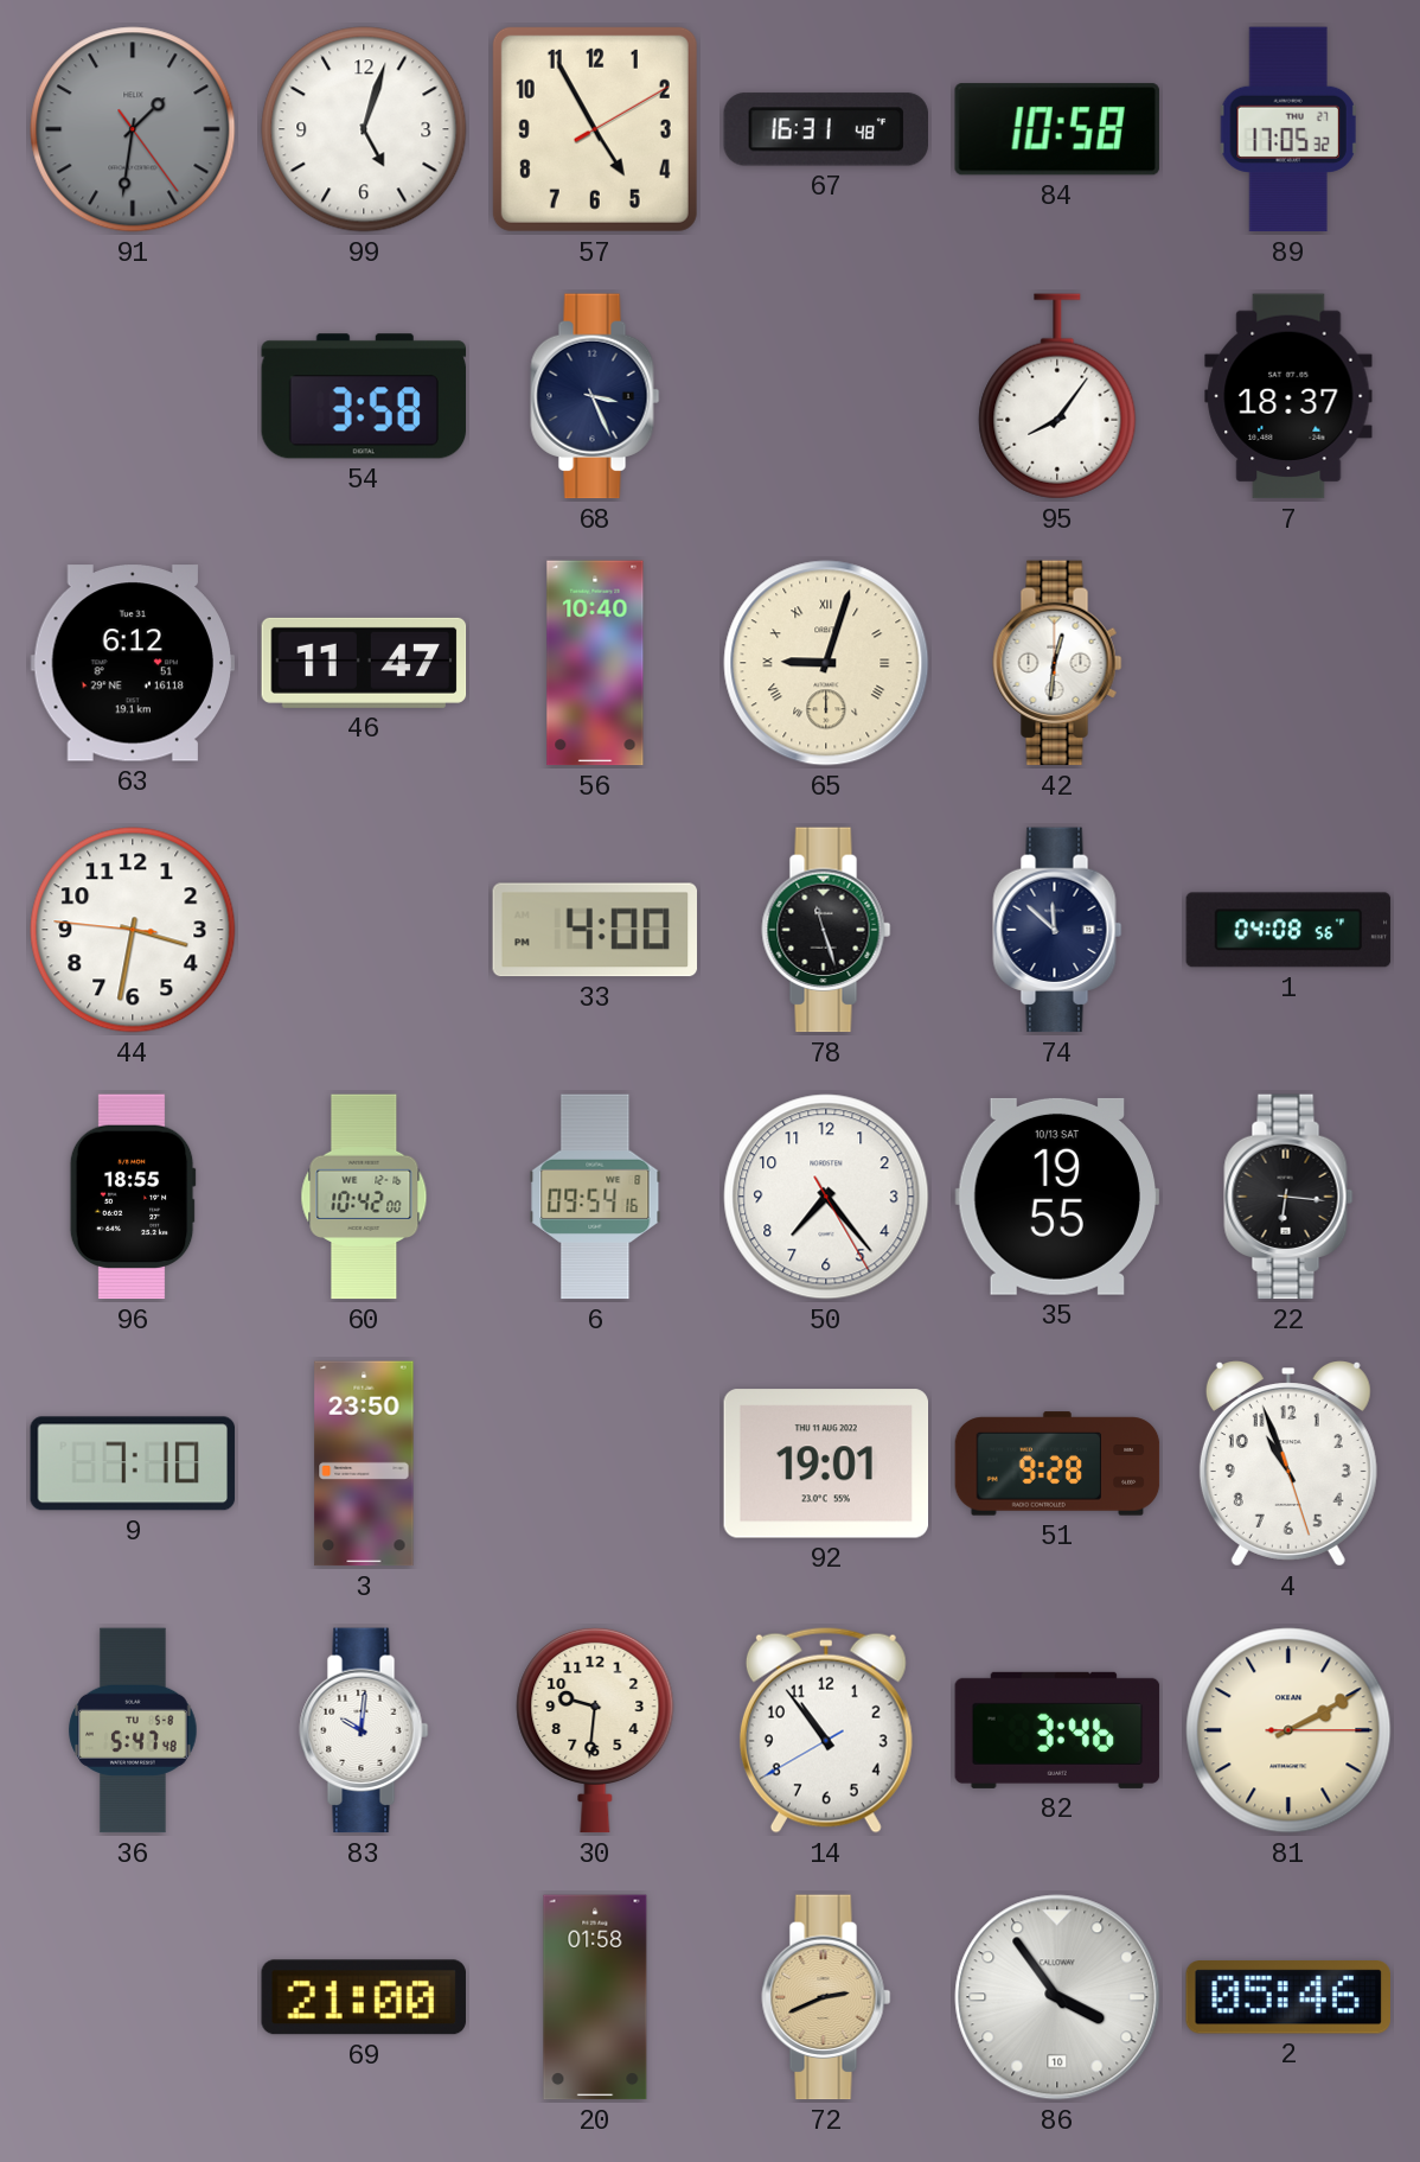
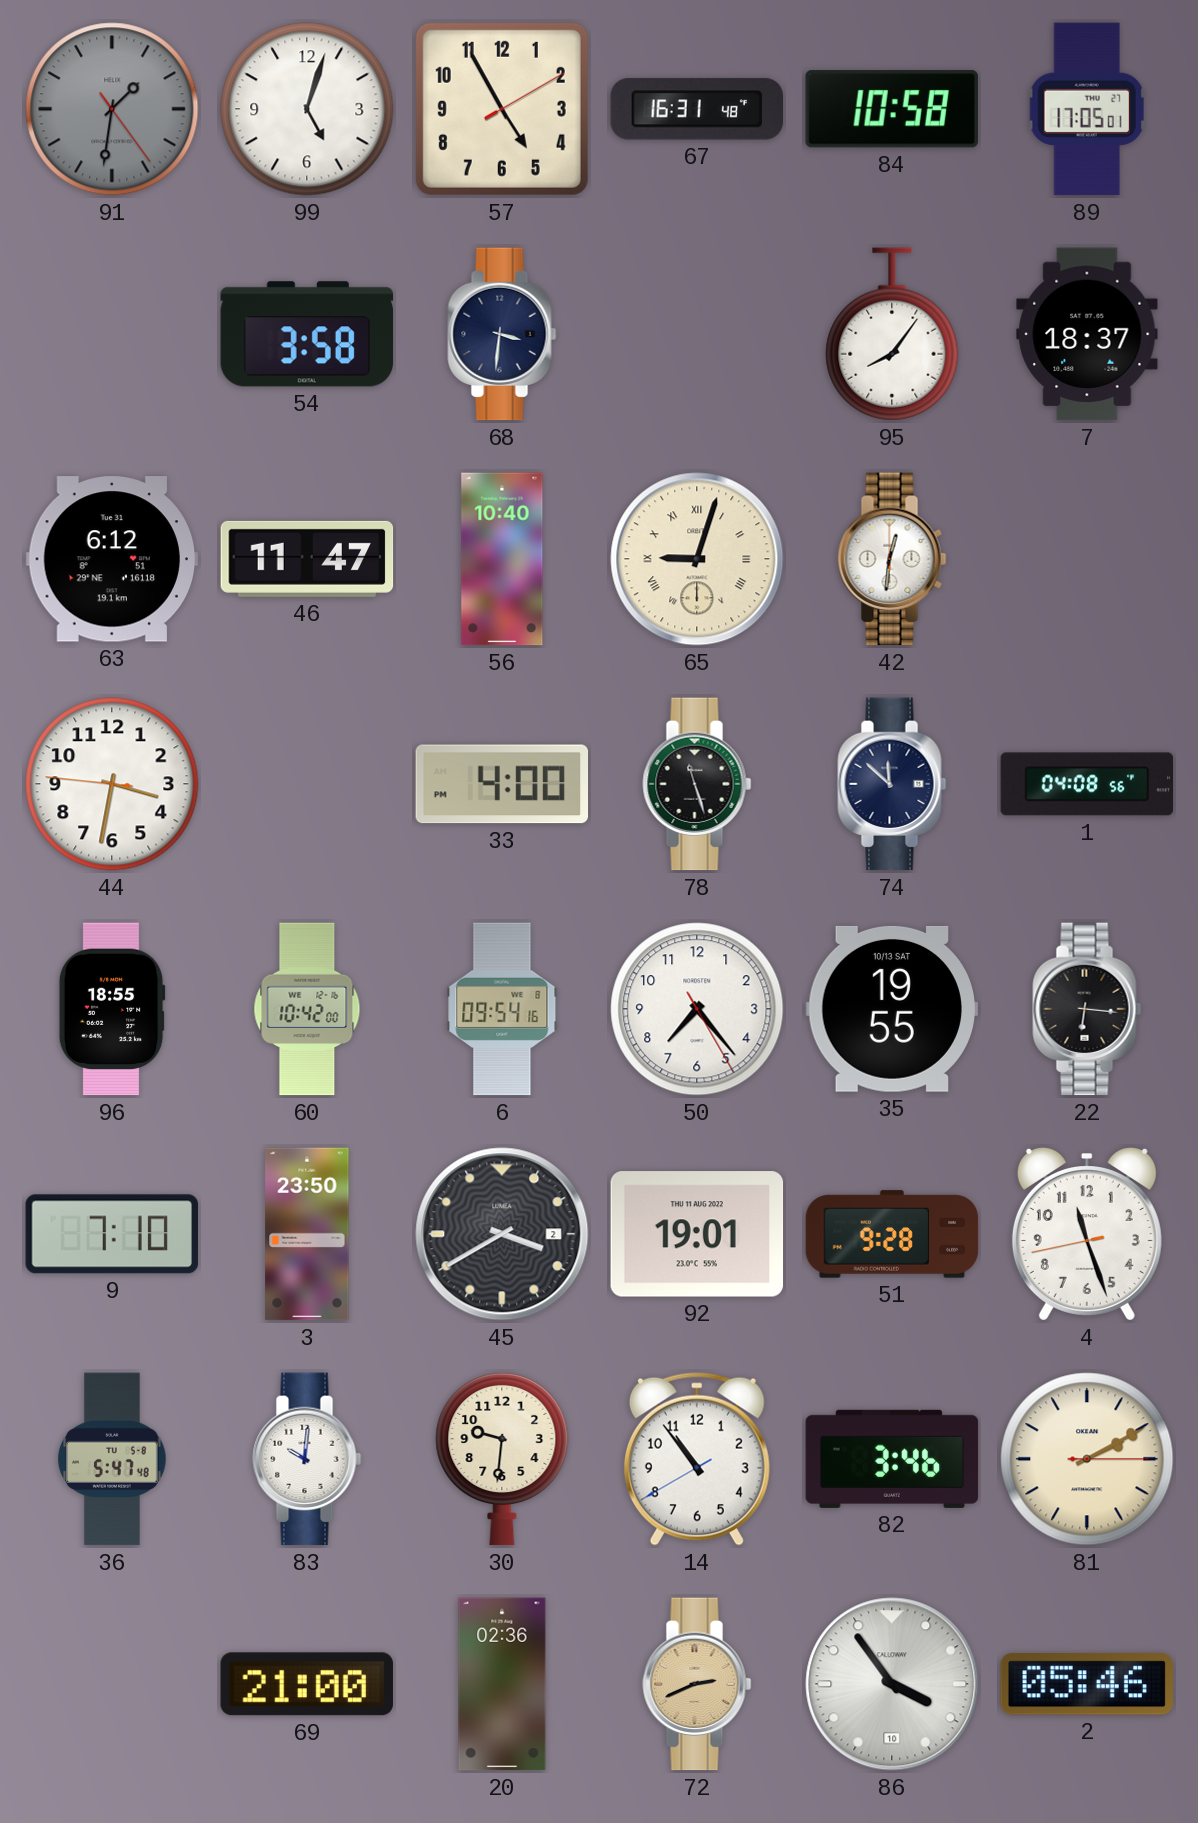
89: 17:05:32 -> 17:05:01
68: 3:26 -> 3:31
45: none -> 3:40
4: 10:56 -> 11:26
20: 01:58 -> 02:36
